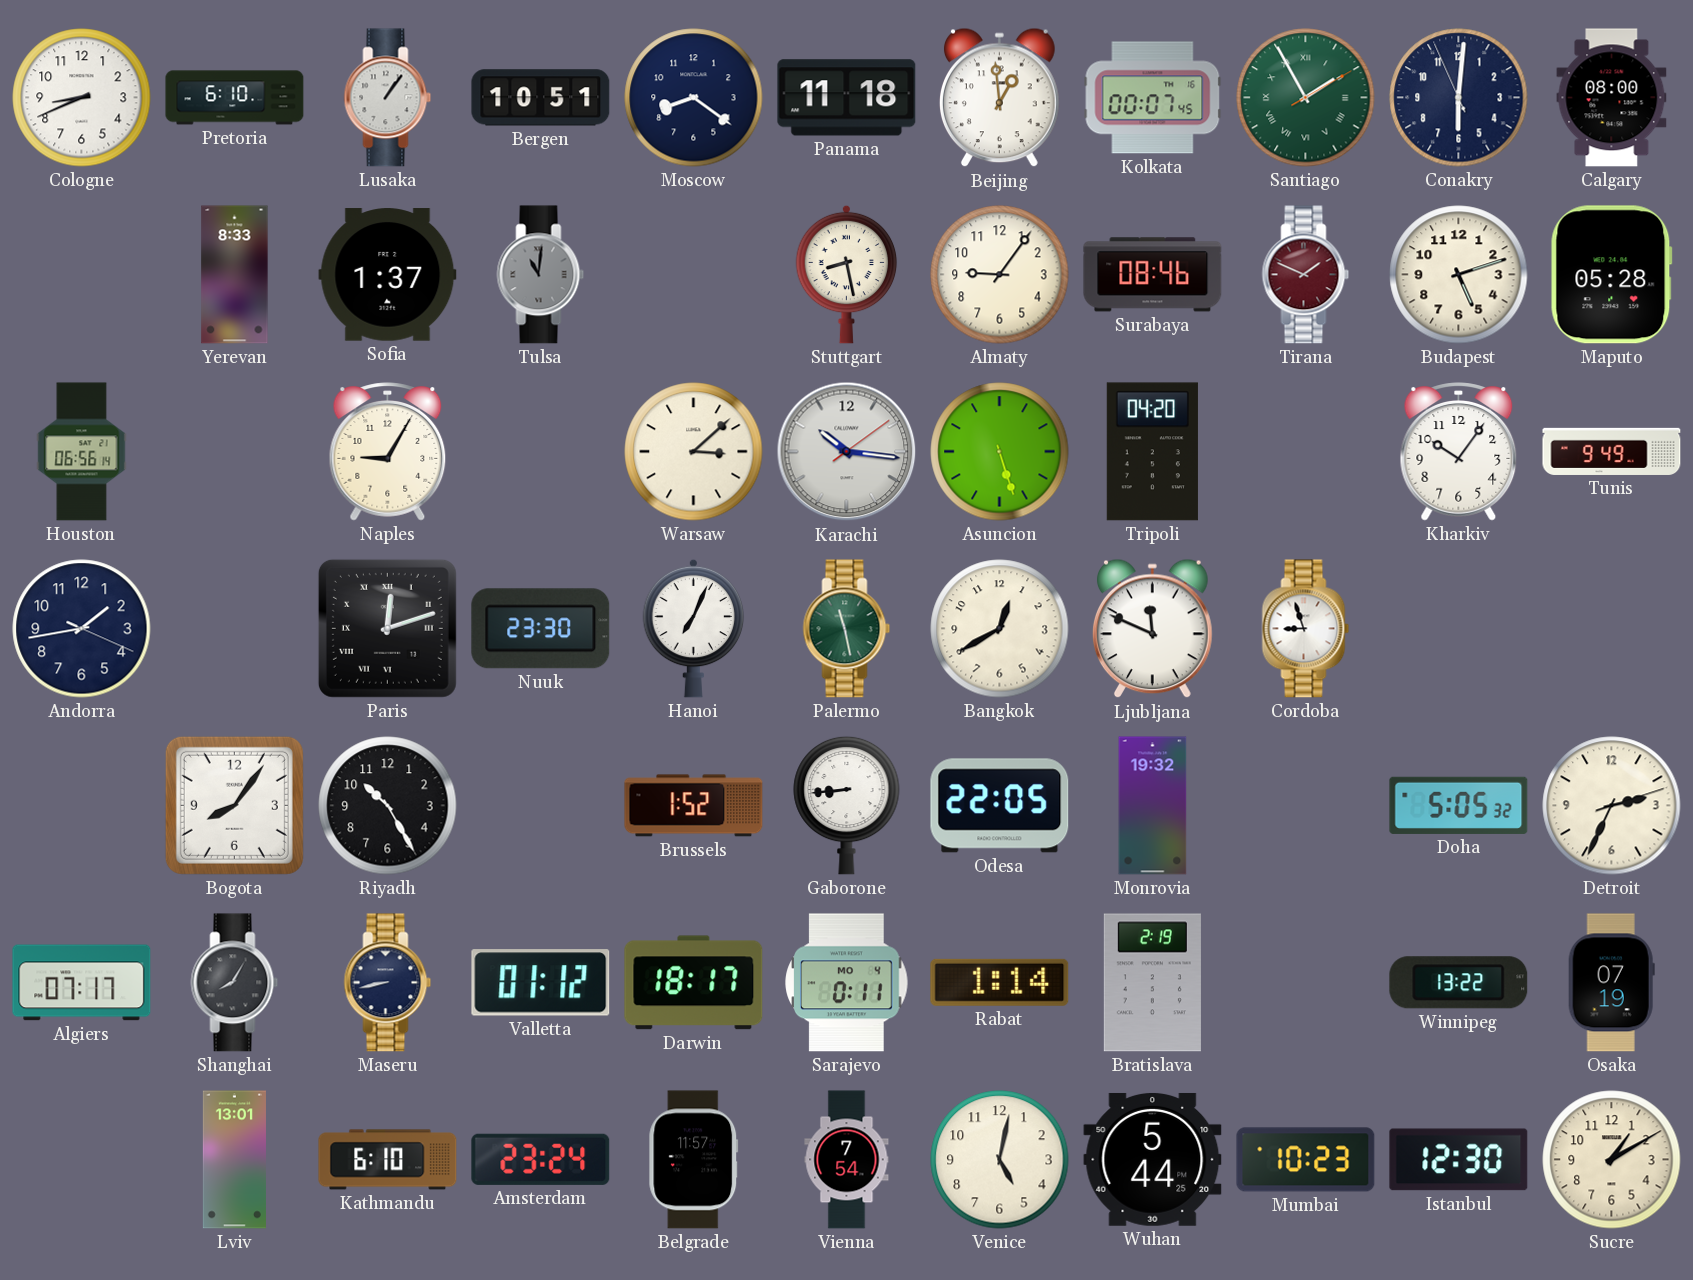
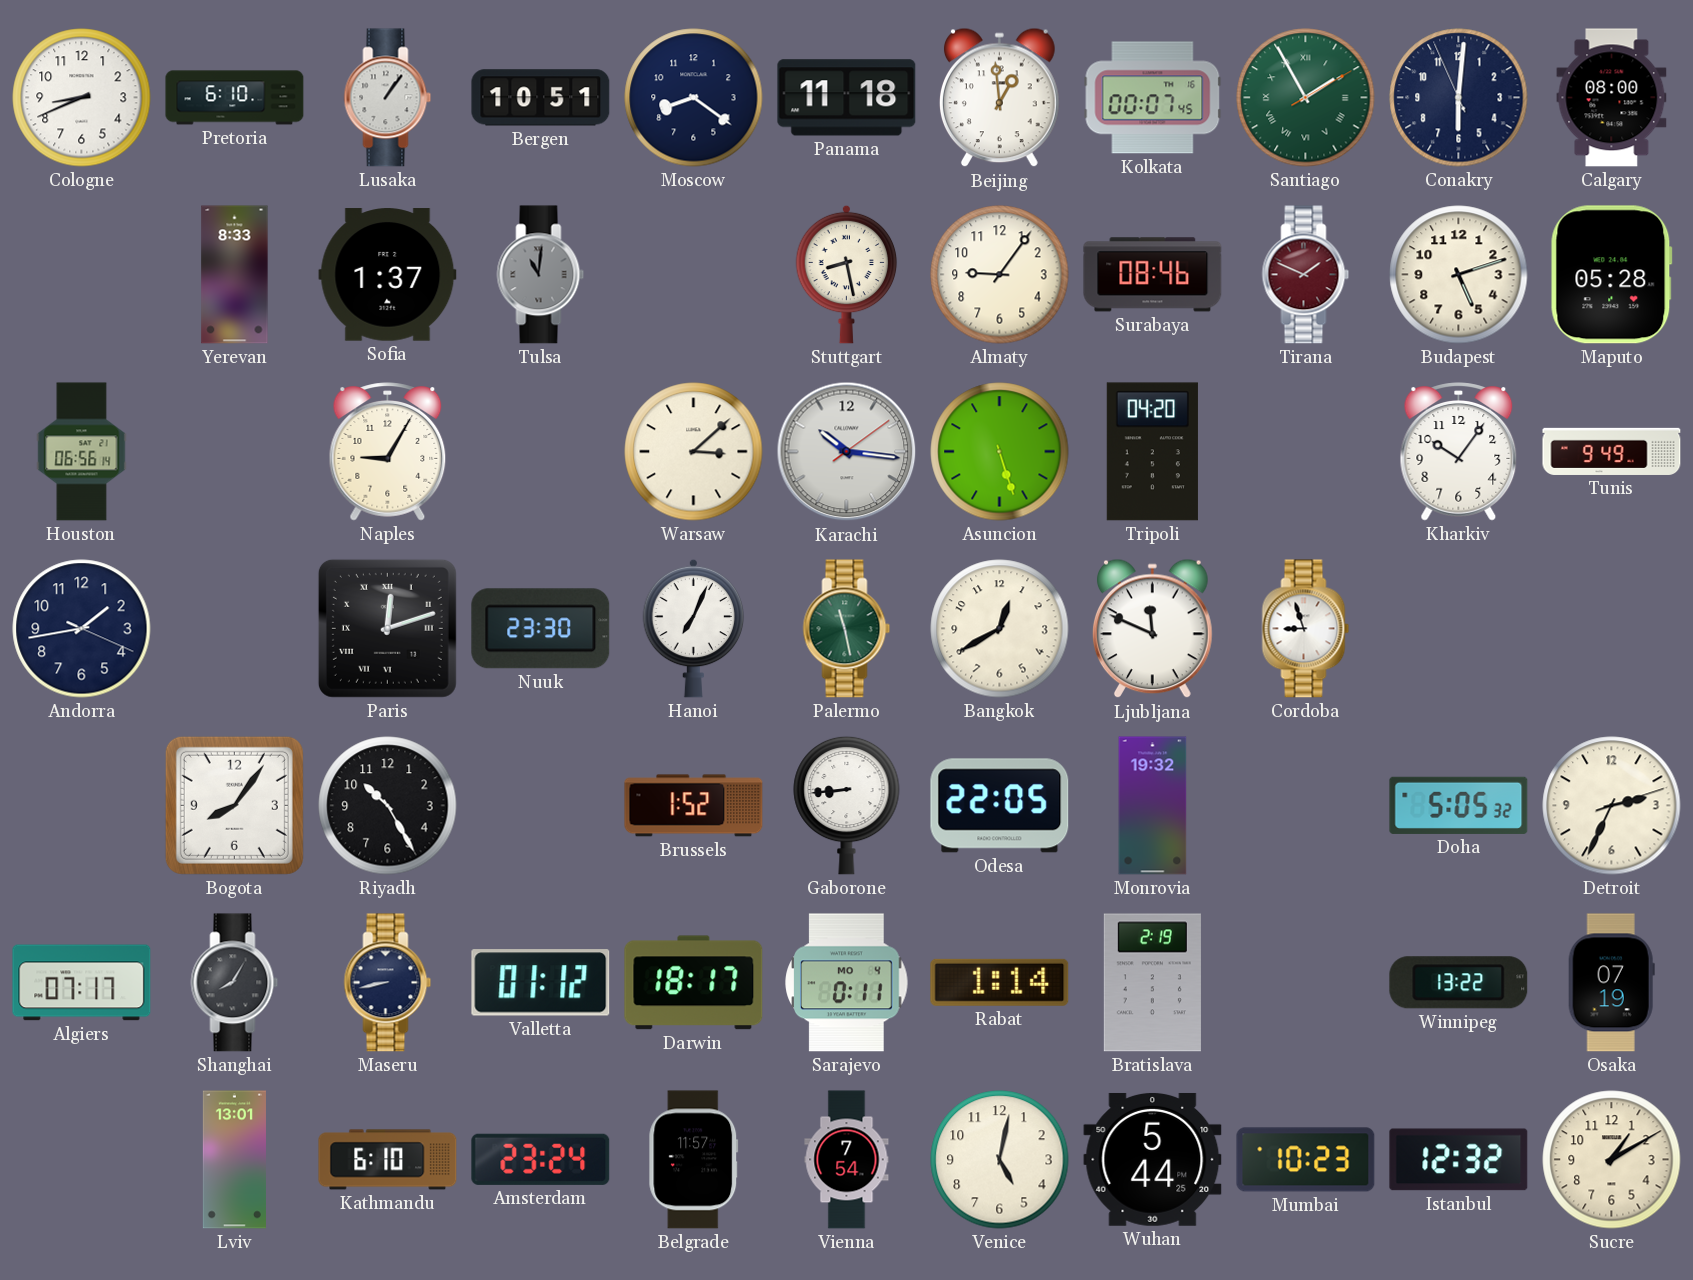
Istanbul: 12:30 -> 12:32
